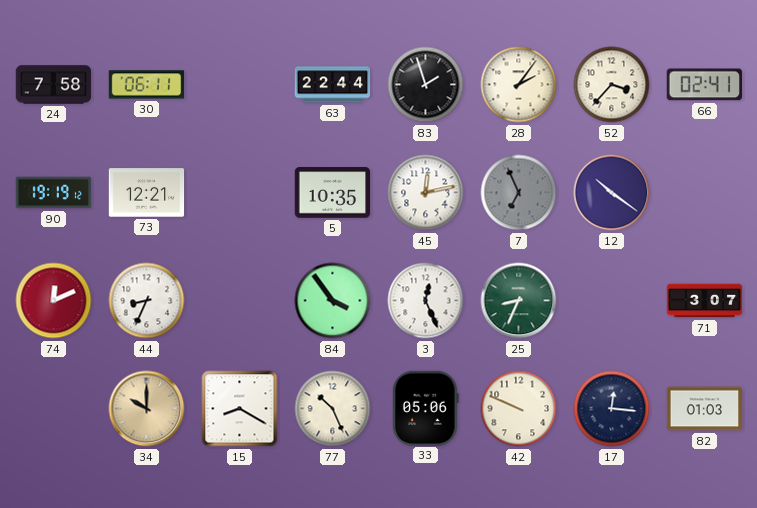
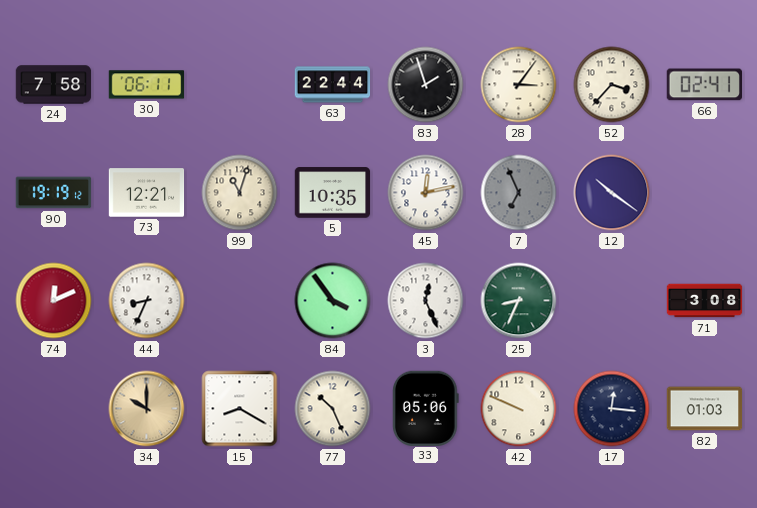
28: 2:06 -> 3:06
99: none -> 11:03
71: 3:07 -> 3:08
